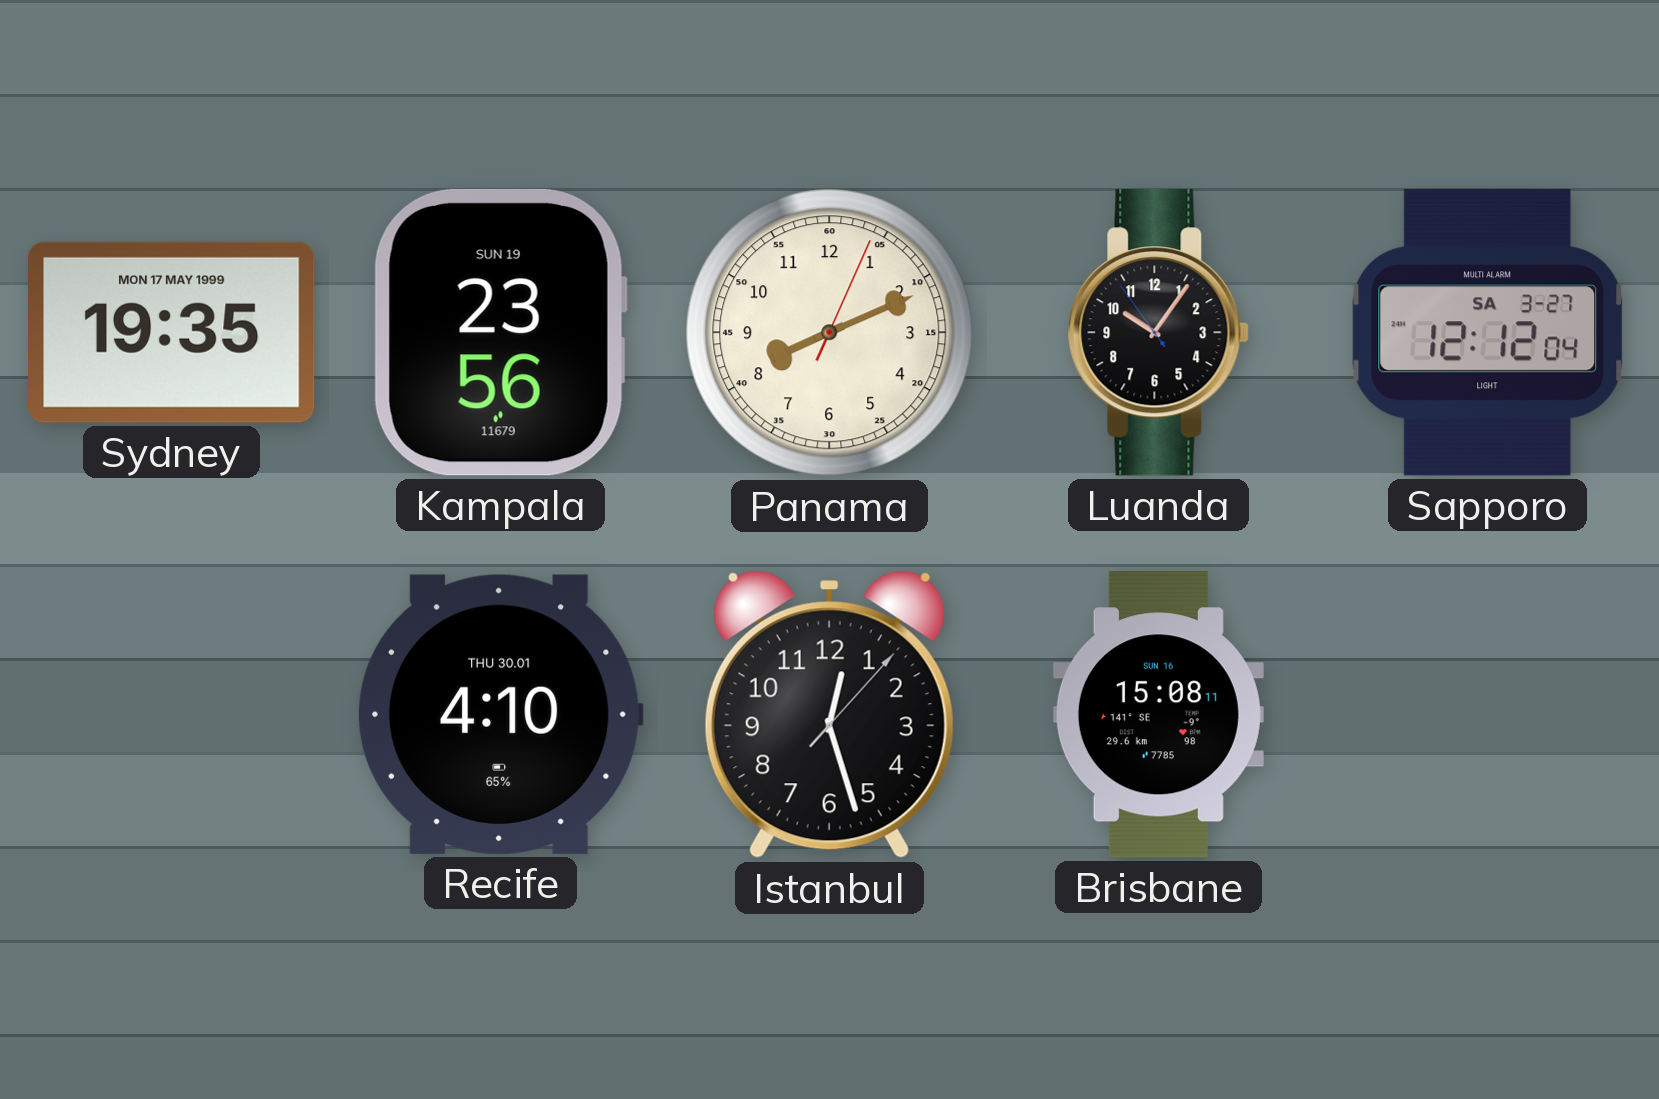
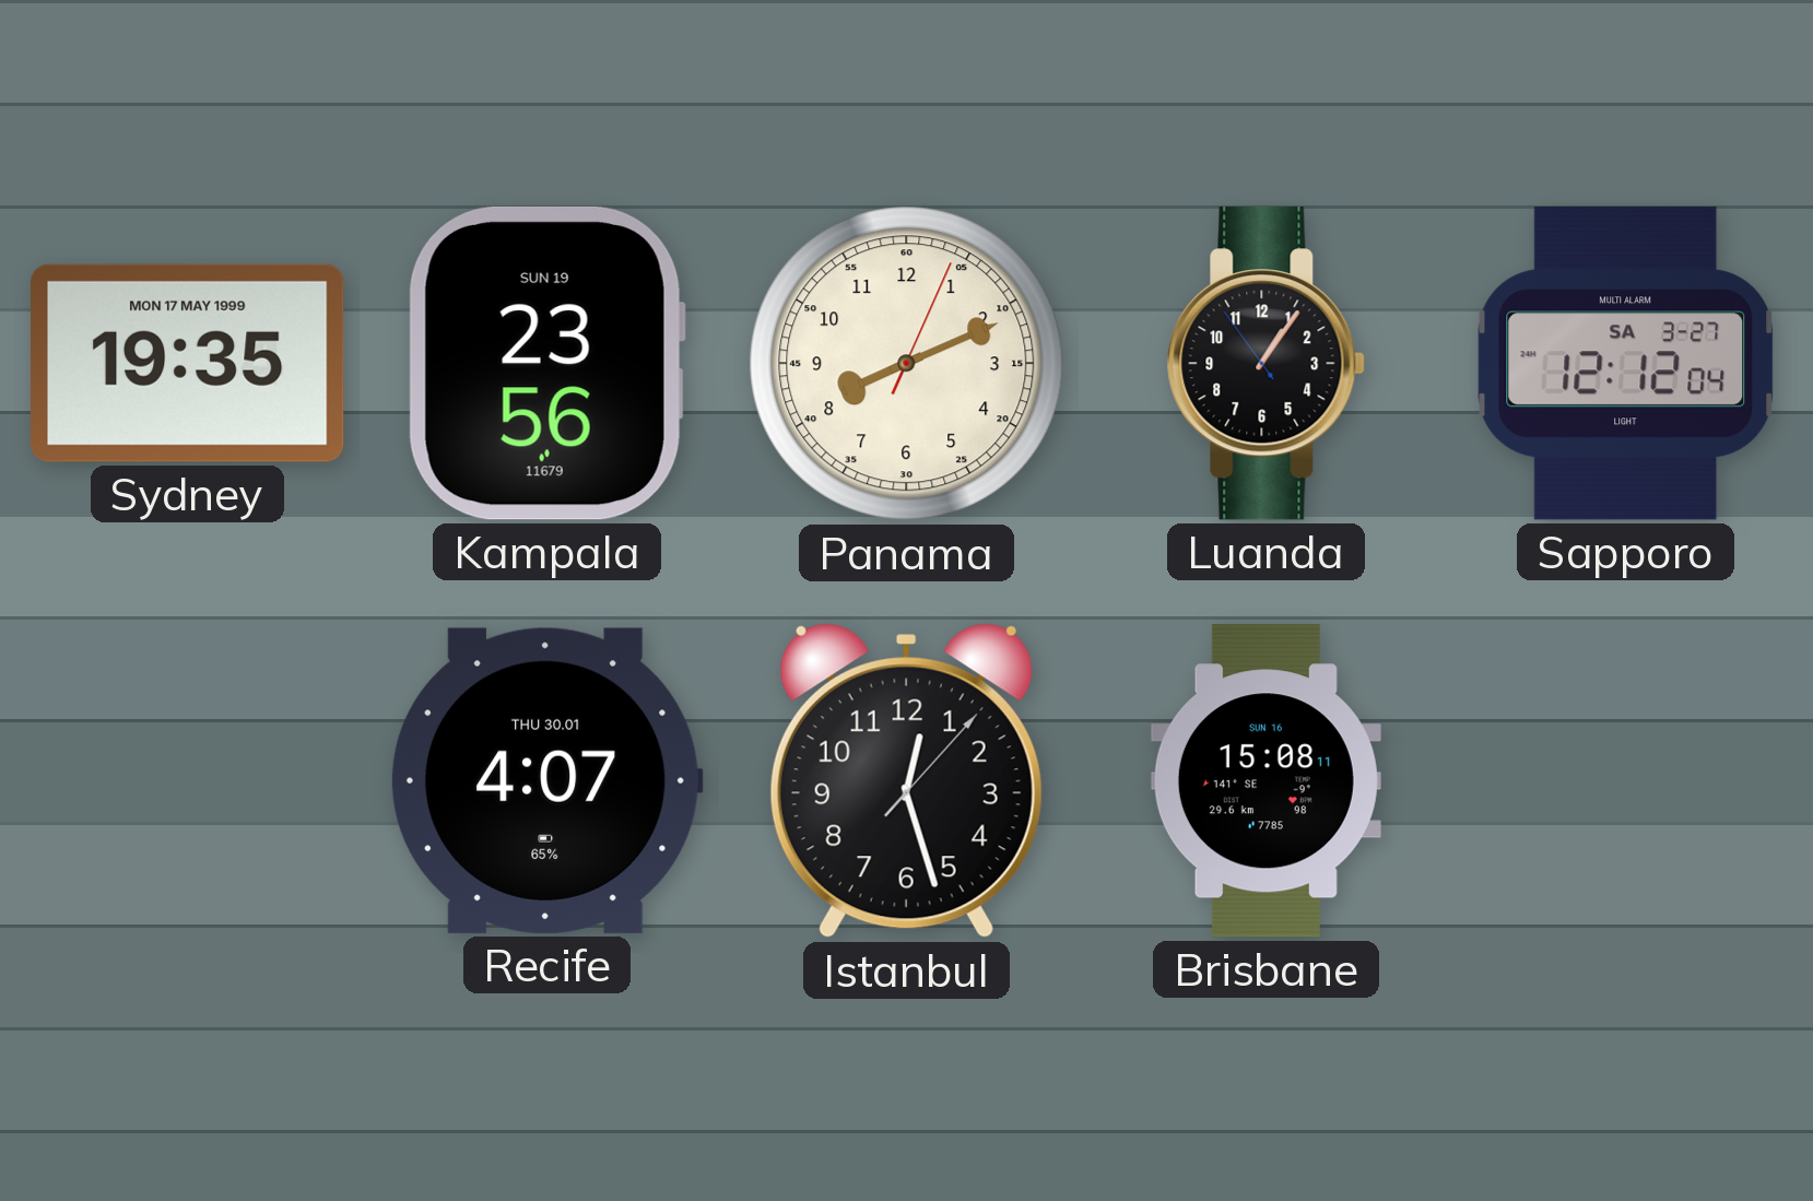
Luanda: 10:05 -> 1:05
Recife: 4:10 -> 4:07
